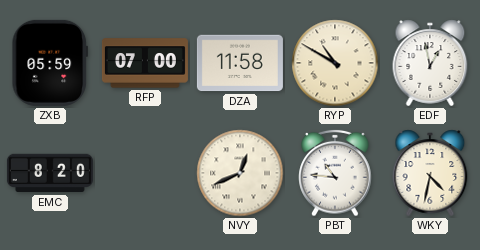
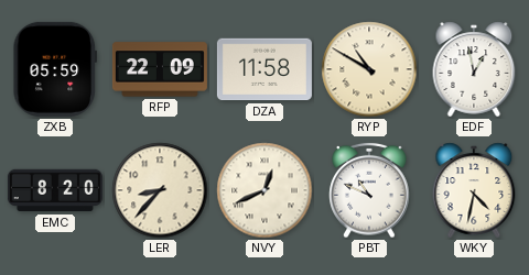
RFP: 07:00 -> 22:09
LER: none -> 8:37
PBT: 10:46 -> 10:49
